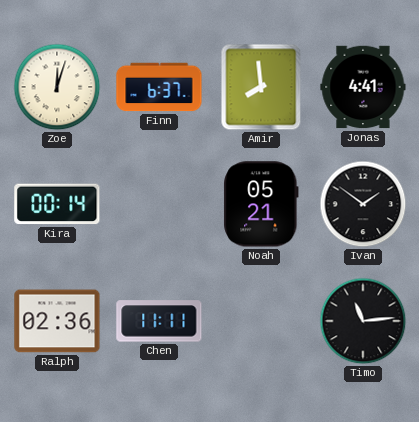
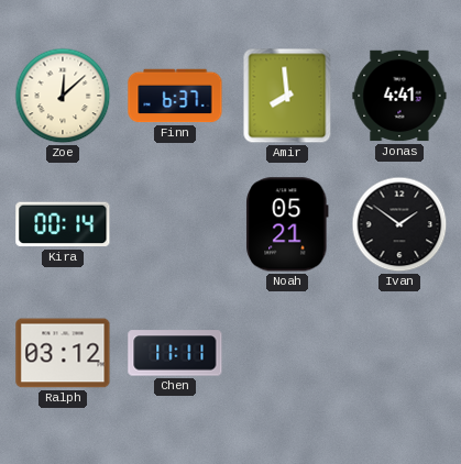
Zoe: 12:03 -> 12:08
Ralph: 02:36 -> 03:12
Timo: 11:14 -> none
